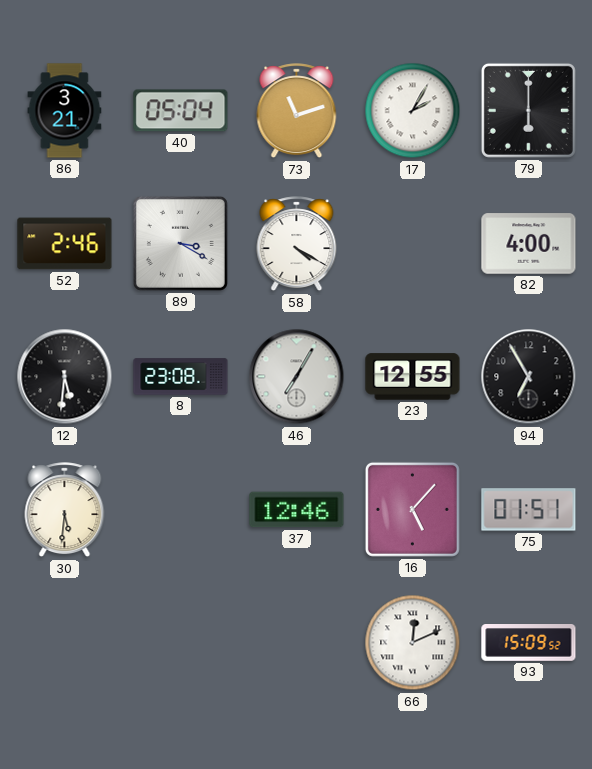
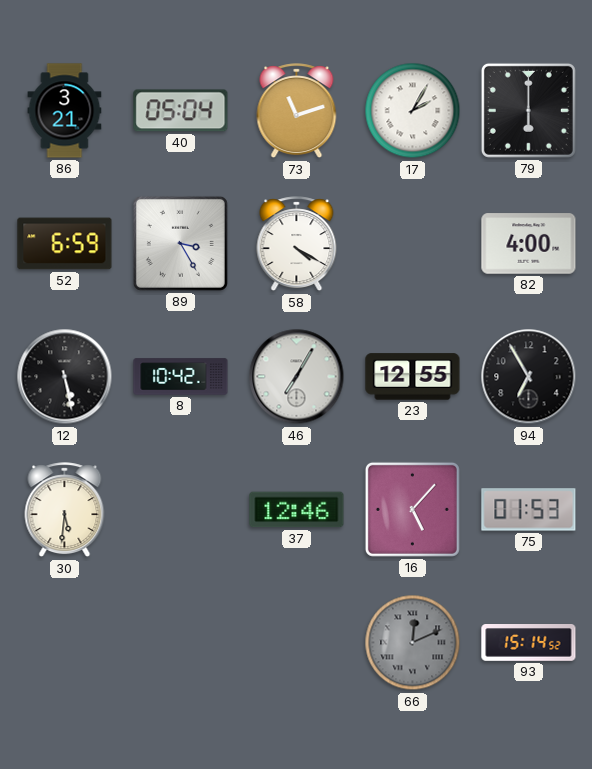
52: 2:46 -> 6:59
89: 3:20 -> 3:25
12: 5:31 -> 5:28
8: 23:08 -> 10:42
75: 01:51 -> 01:53
66 dial: white -> grey
93: 15:09 -> 15:14
